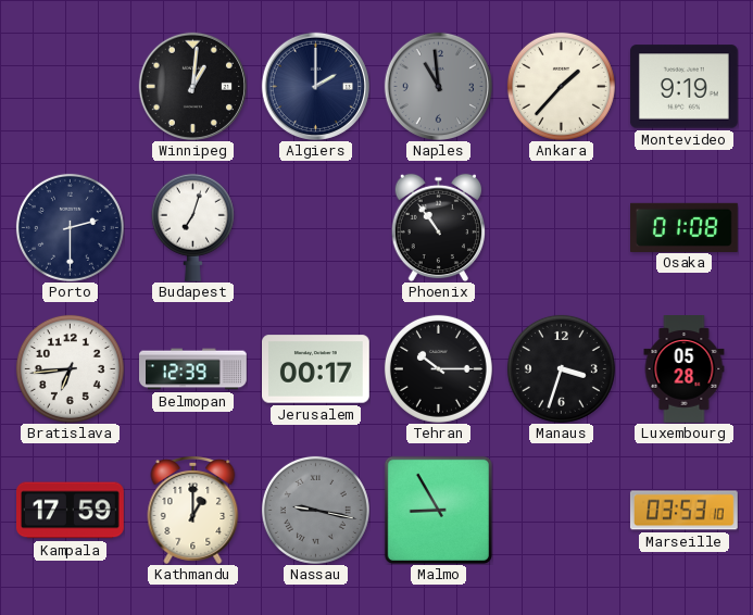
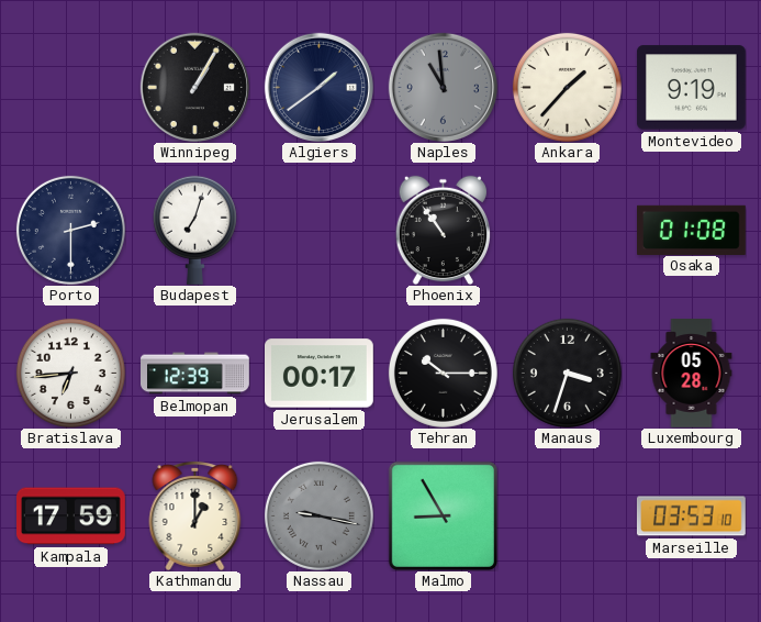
Winnipeg: 1:01 -> 1:05
Algiers: 2:00 -> 1:39
